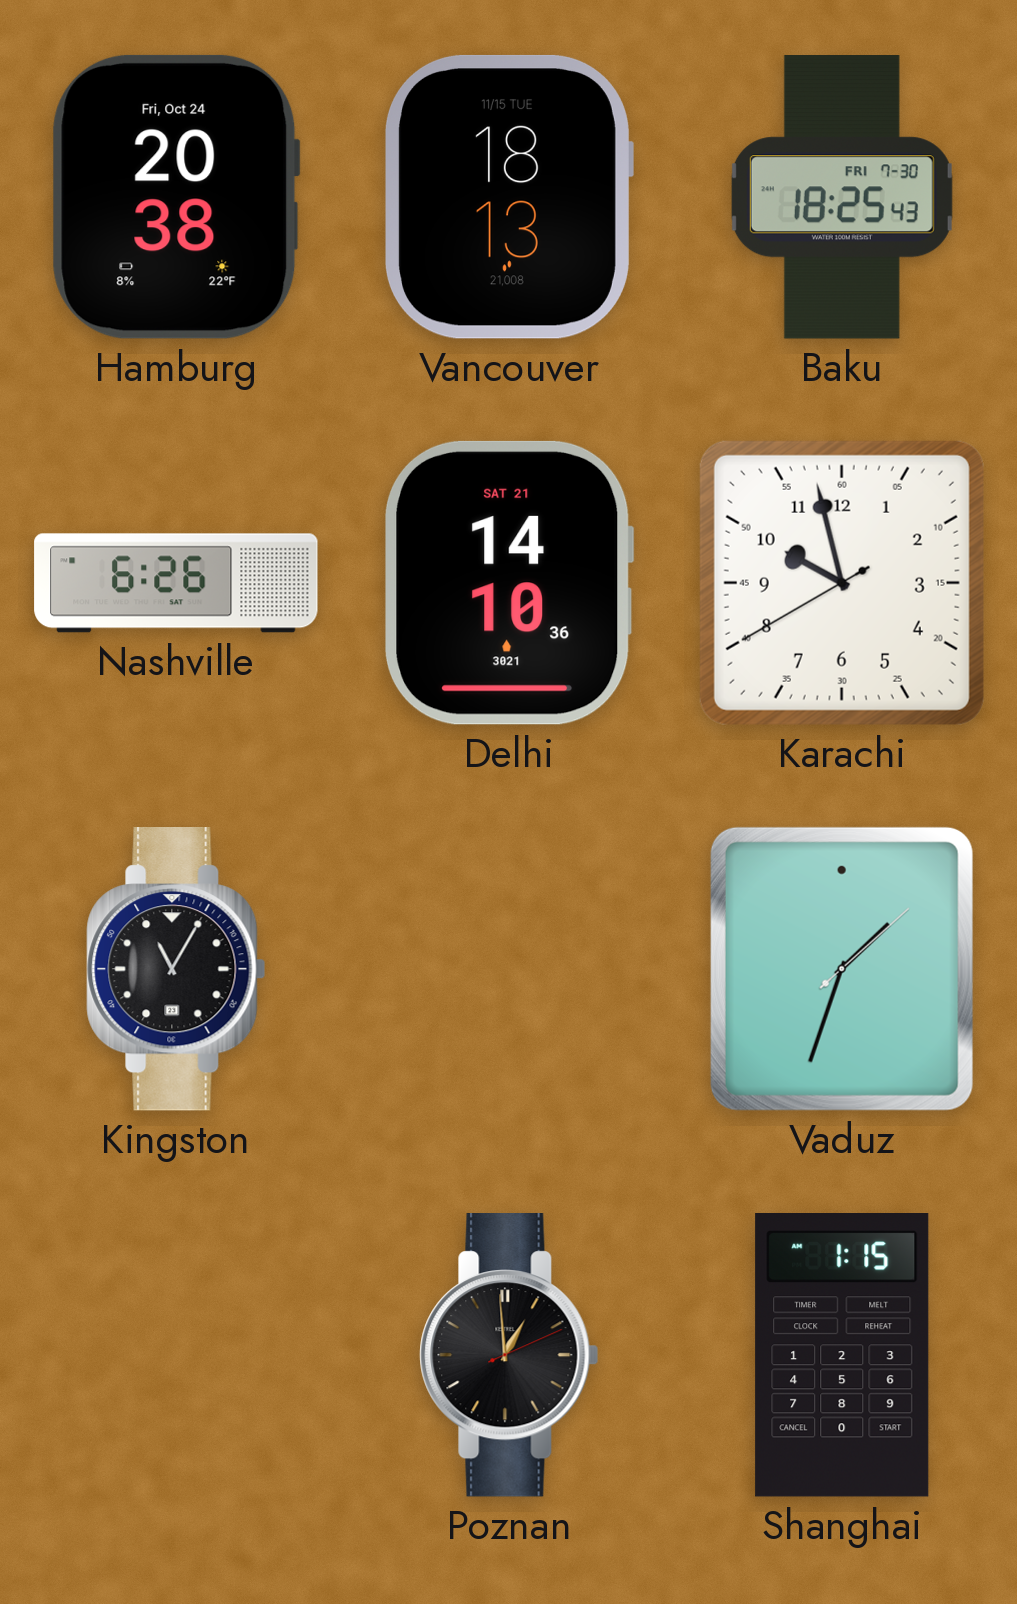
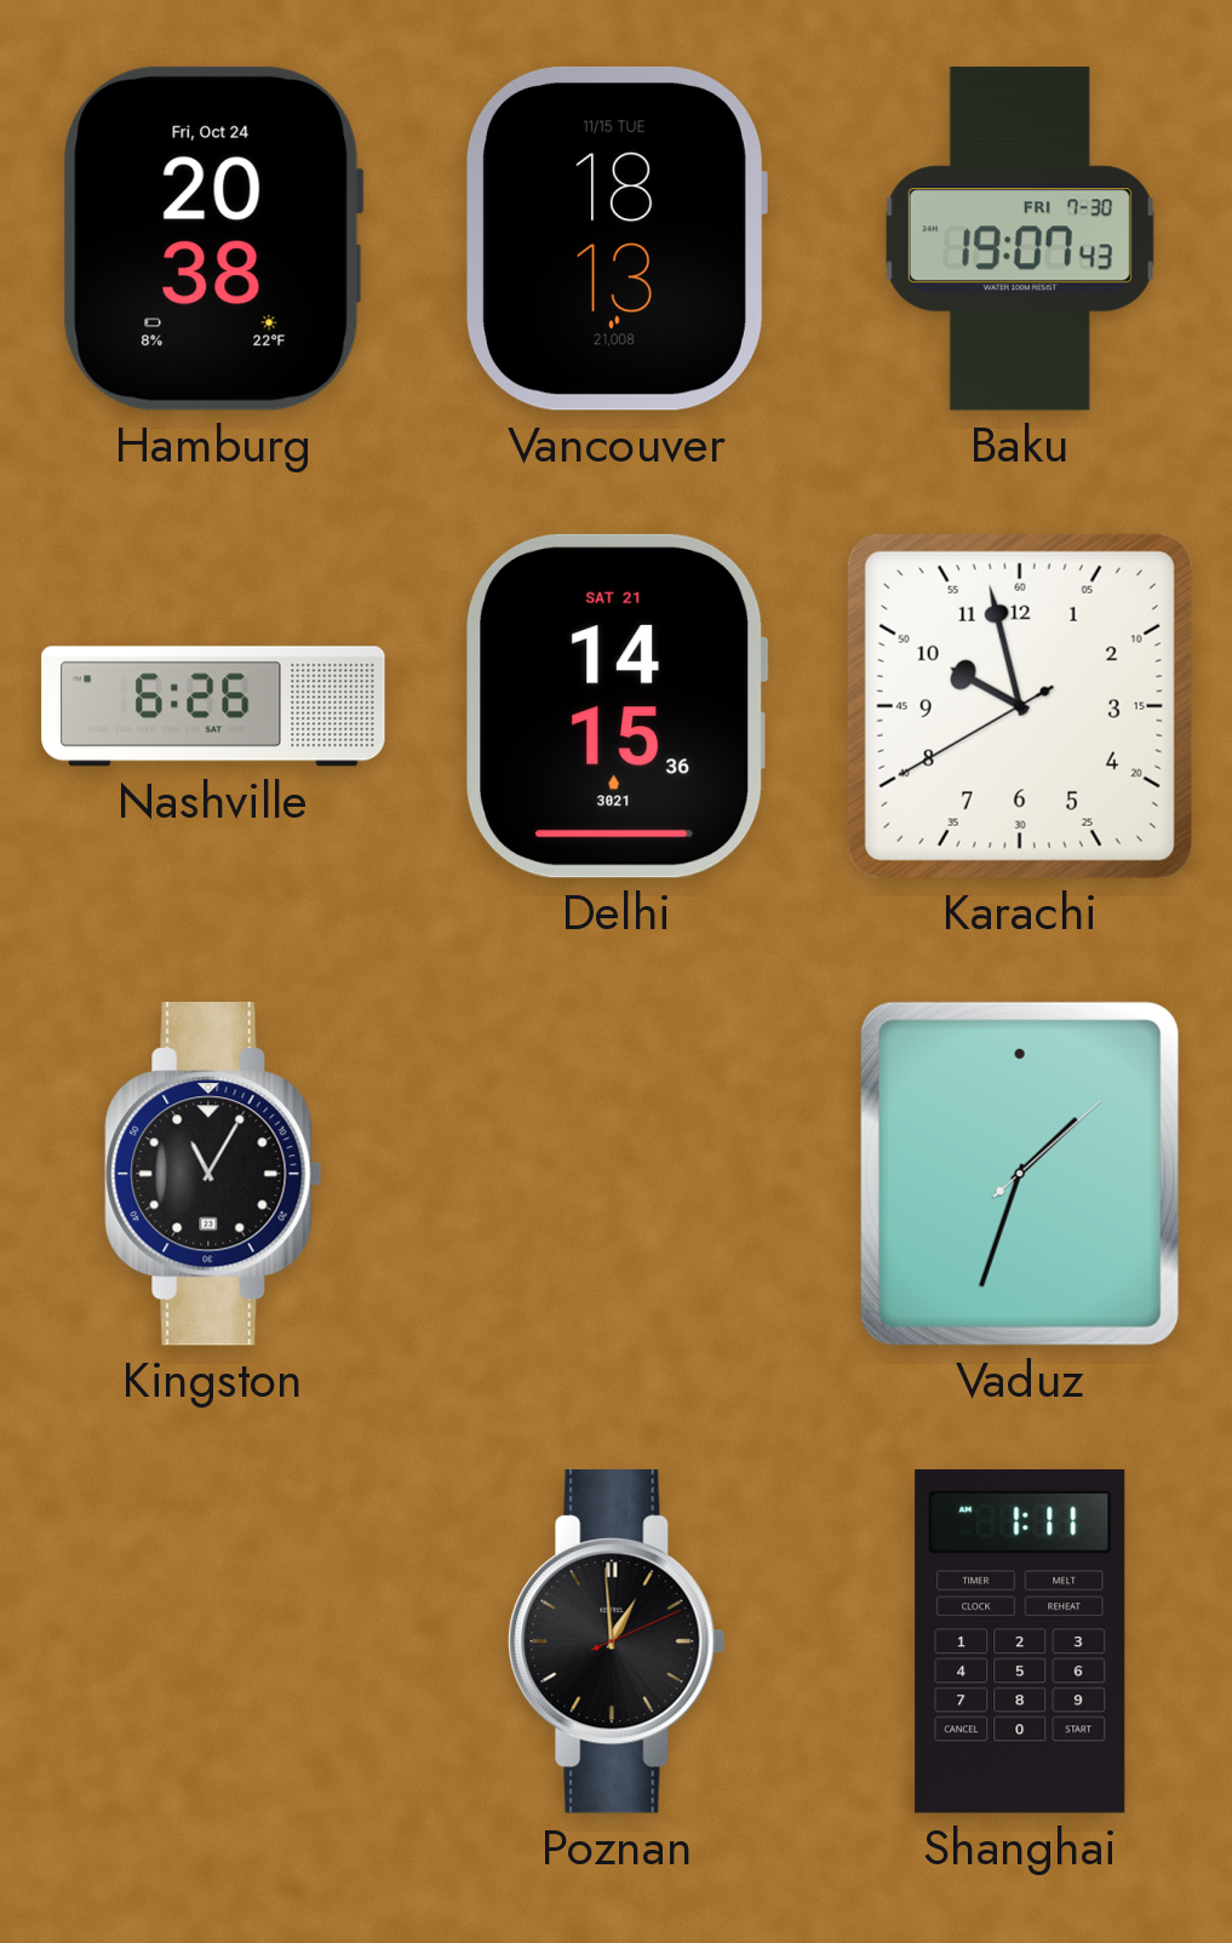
Baku: 18:25 -> 19:07
Delhi: 14:10 -> 14:15
Shanghai: 1:15 -> 1:11
